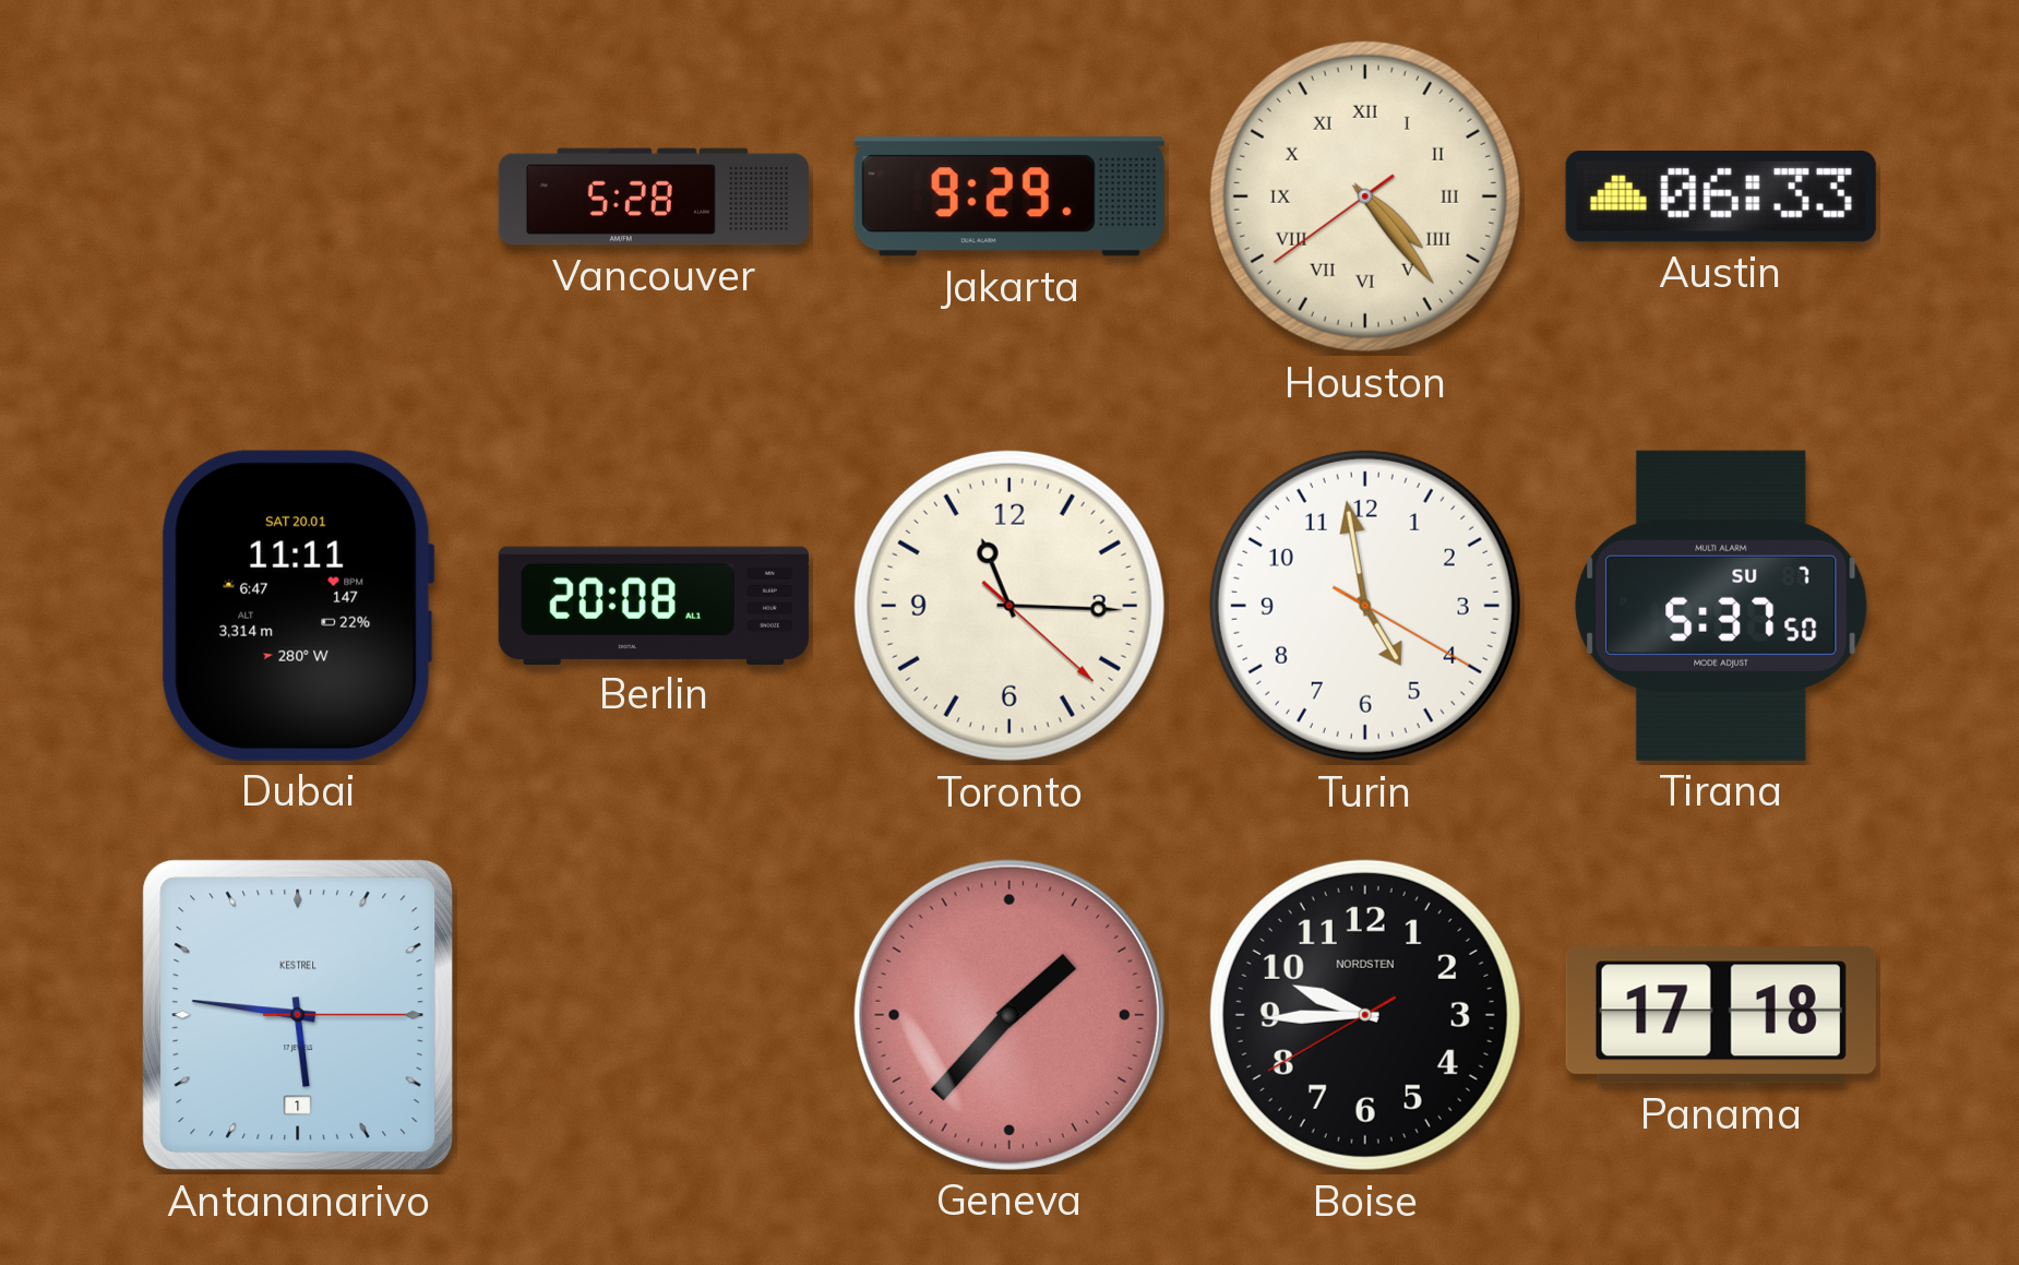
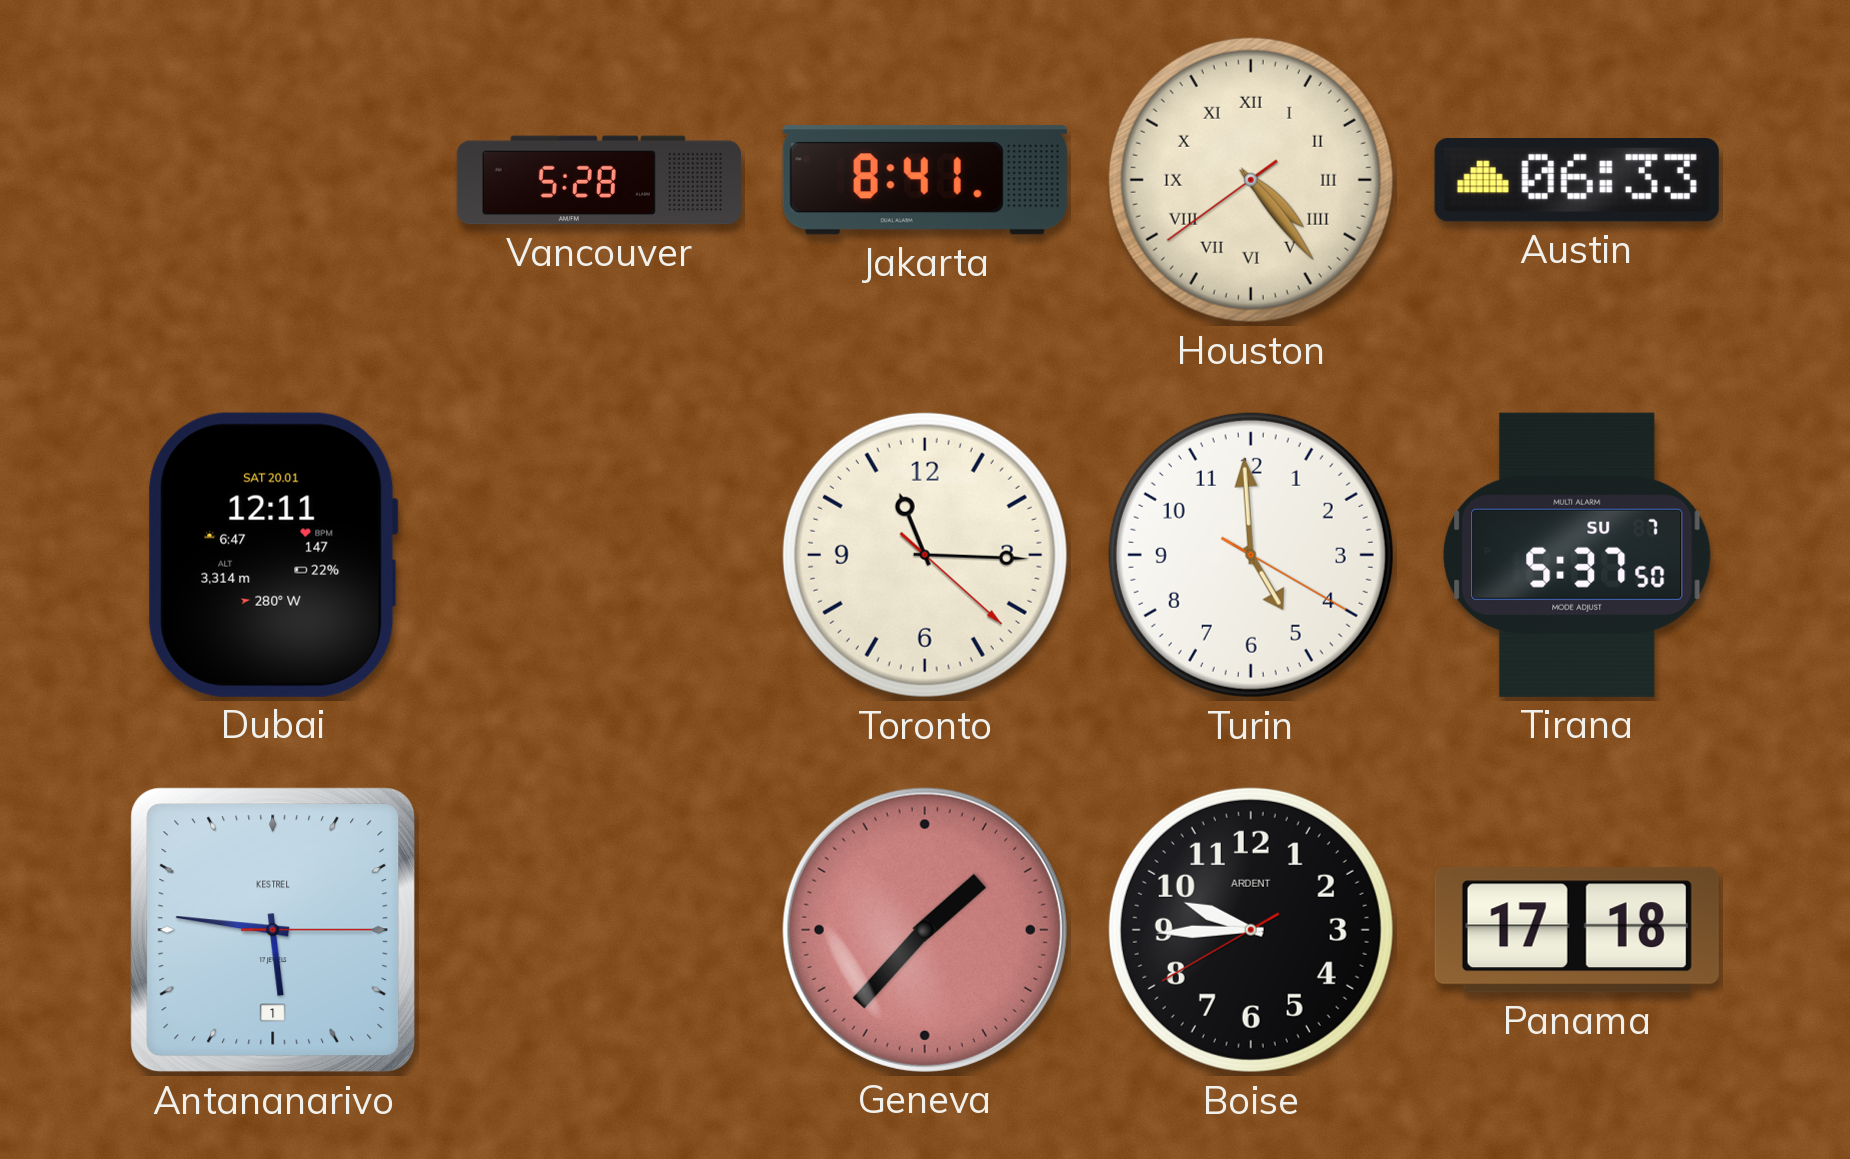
Jakarta: 9:29 -> 8:41
Dubai: 11:11 -> 12:11
Berlin: 20:08 -> none
Turin: 4:58 -> 4:59
Boise brand: NORDSTEN -> ARDENT
